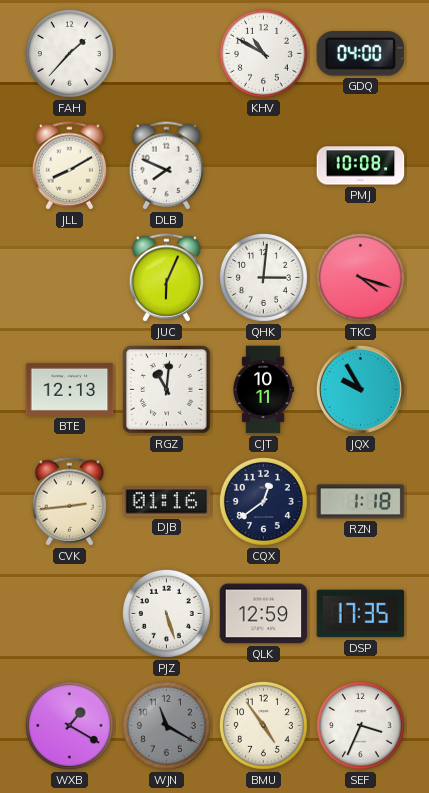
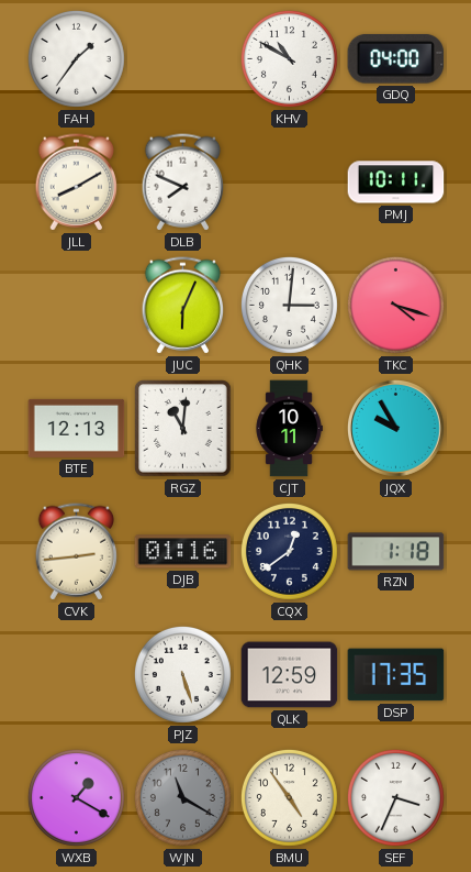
FAH: 1:37 -> 1:36
PMJ: 10:08 -> 10:11
